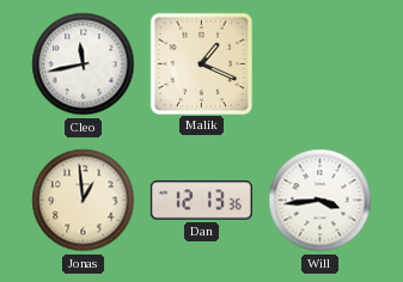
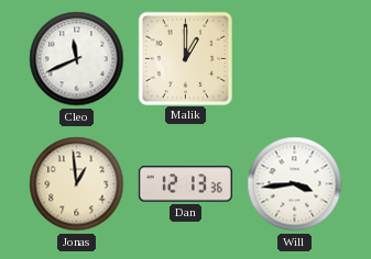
Cleo: 11:43 -> 11:41
Malik: 1:19 -> 1:00
